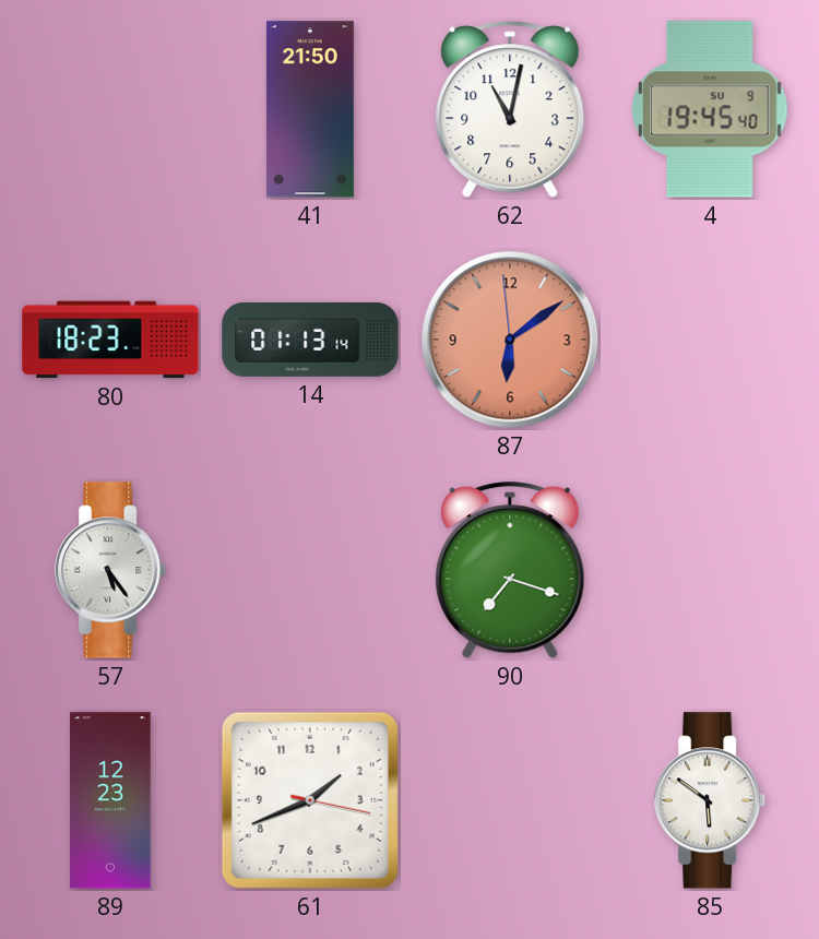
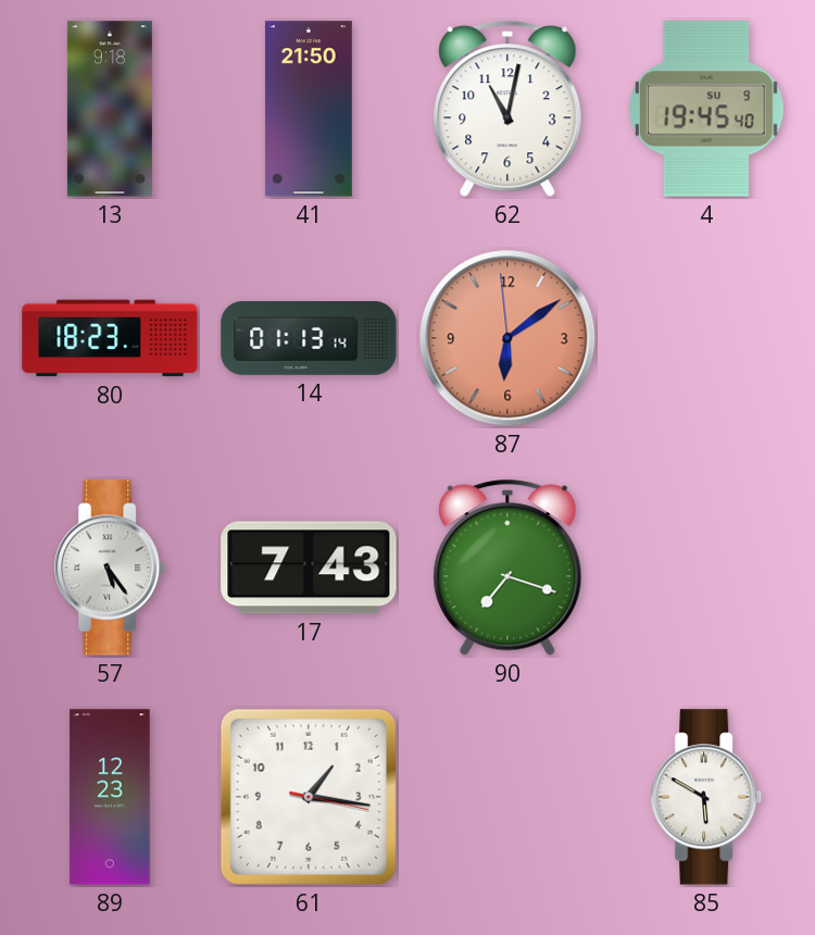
13: none -> 9:18
17: none -> 7:43
61: 1:41 -> 1:16
85: 5:51 -> 5:50
